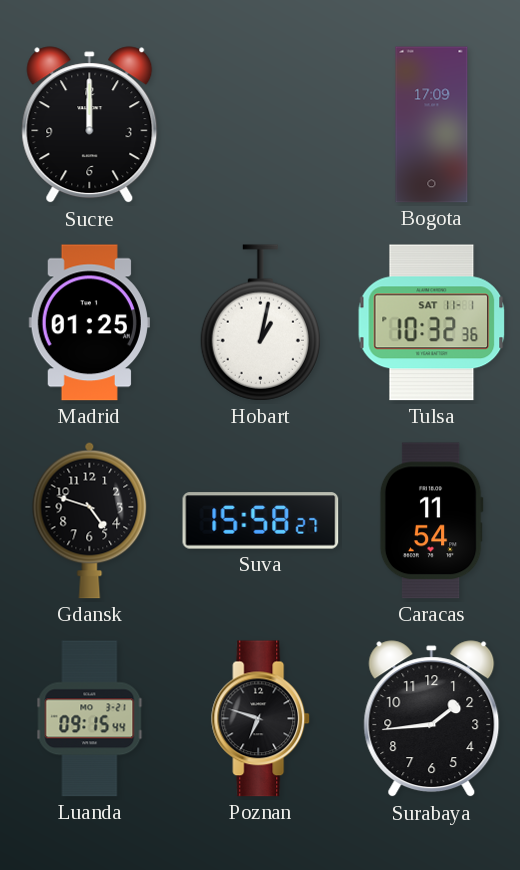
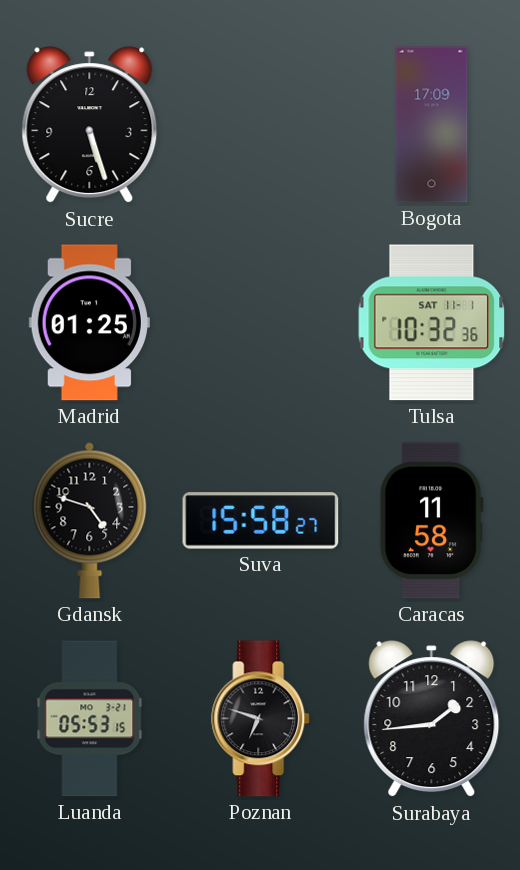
Sucre: 12:00 -> 5:27
Hobart: 1:02 -> none
Caracas: 11:54 -> 11:58
Luanda: 09:15 -> 05:53
